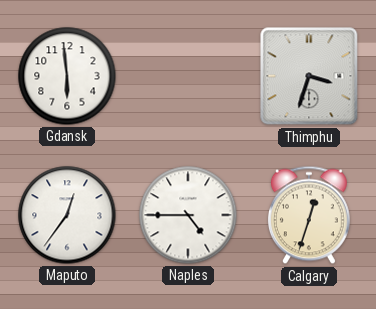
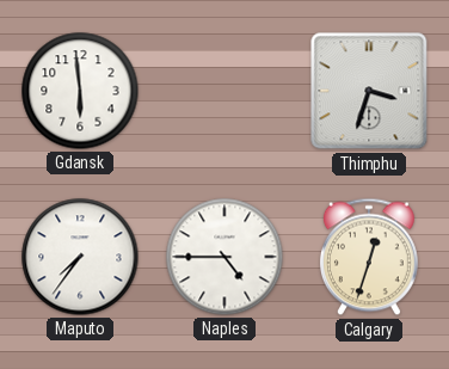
Maputo: 12:36 -> 7:36
